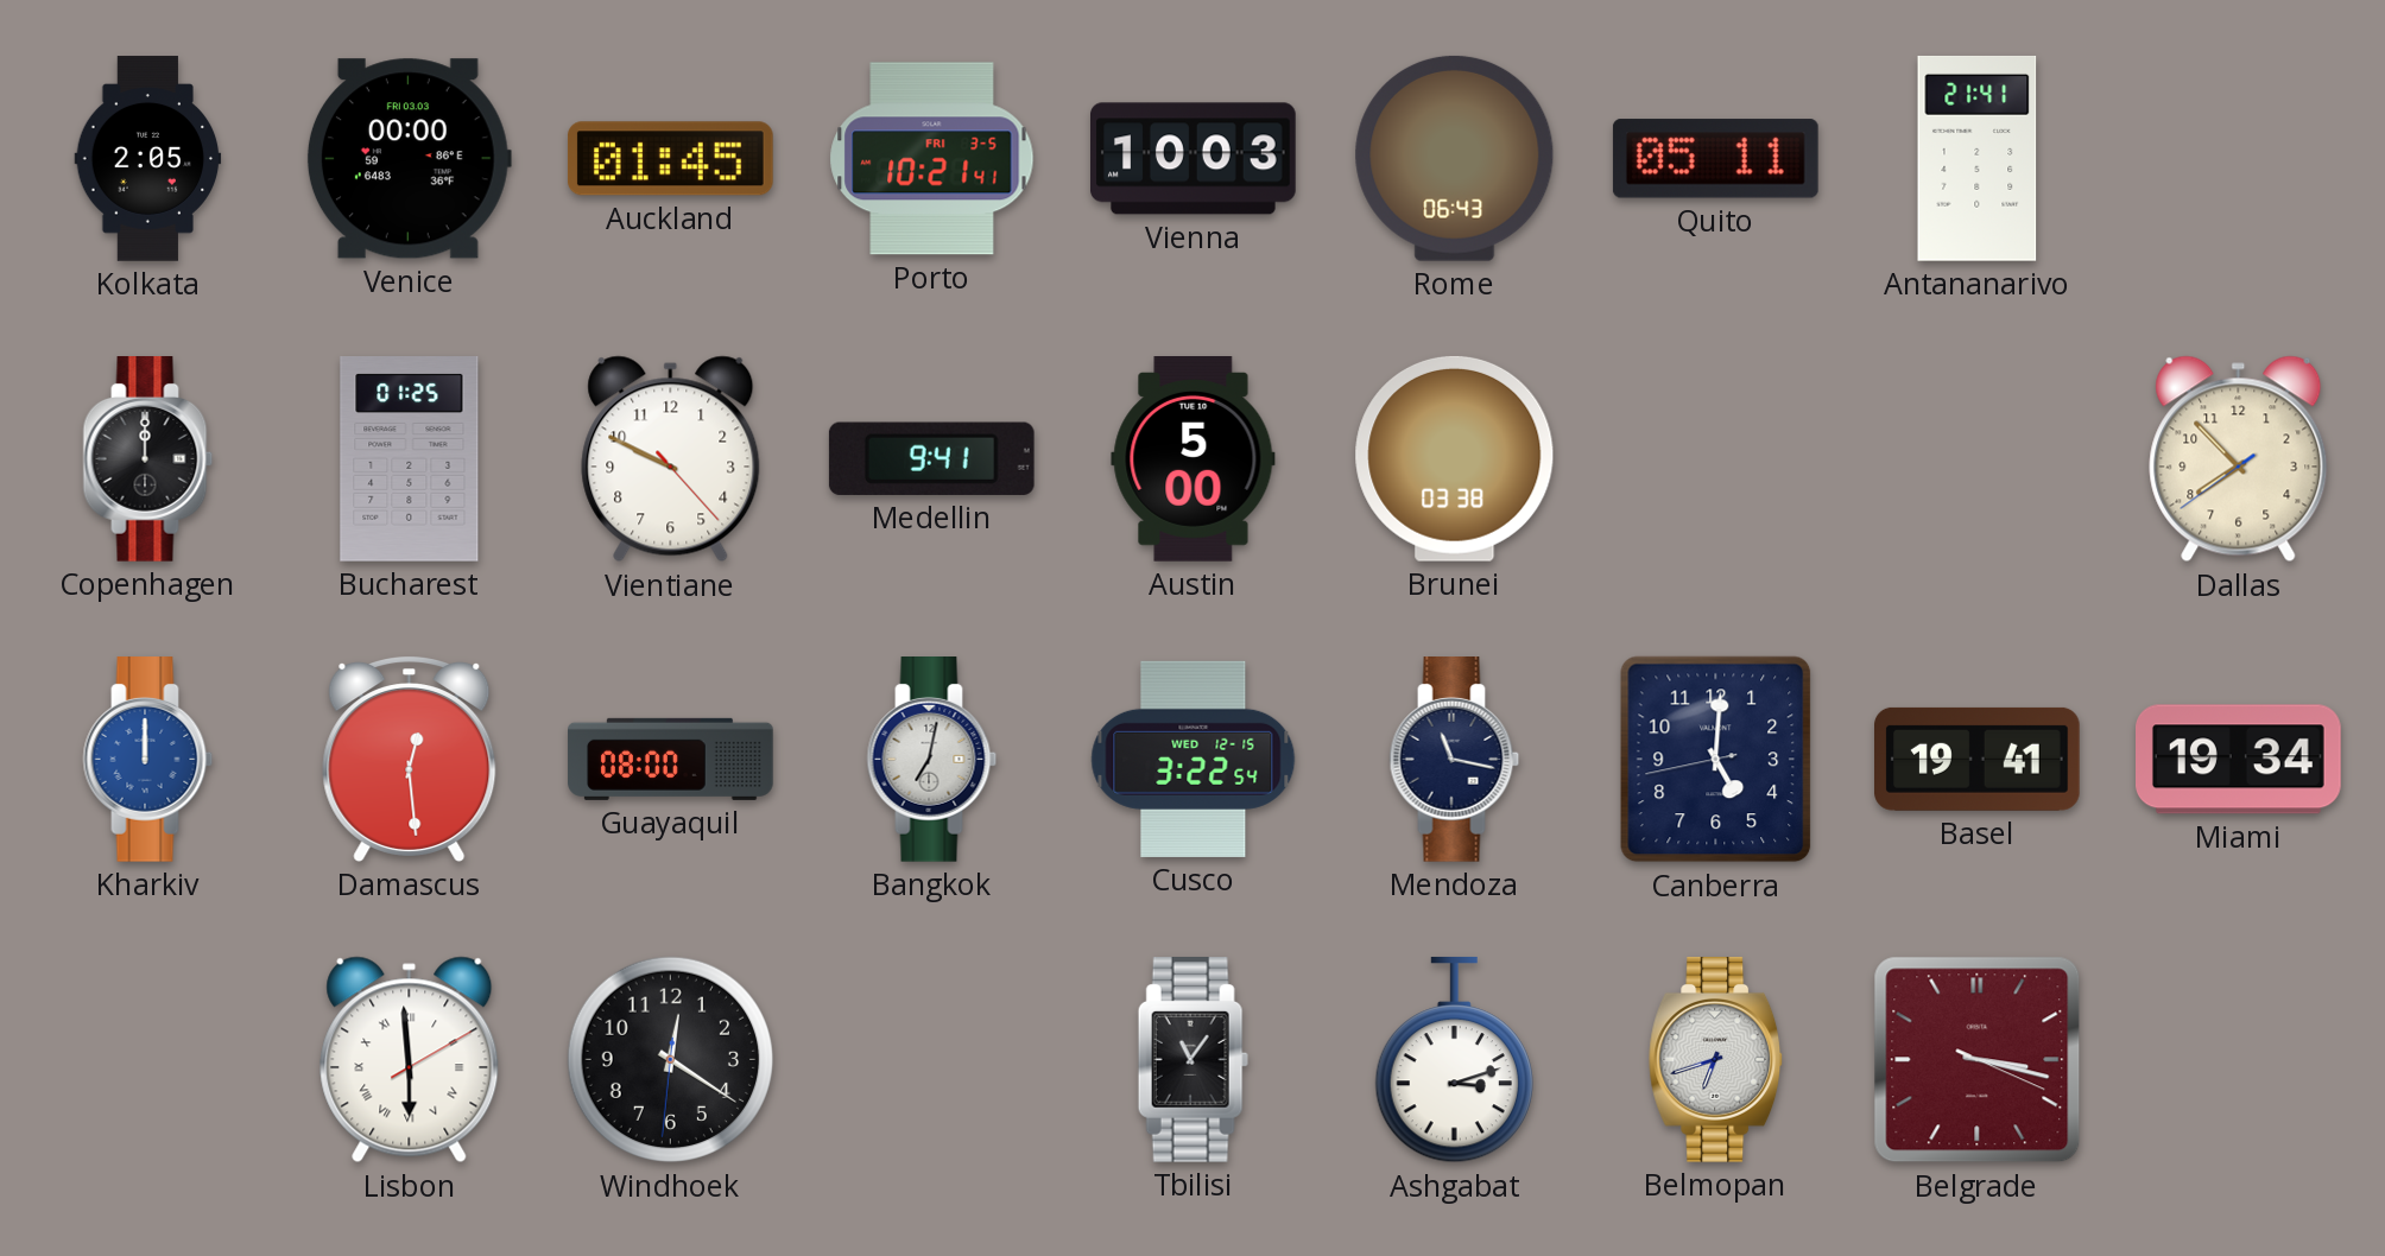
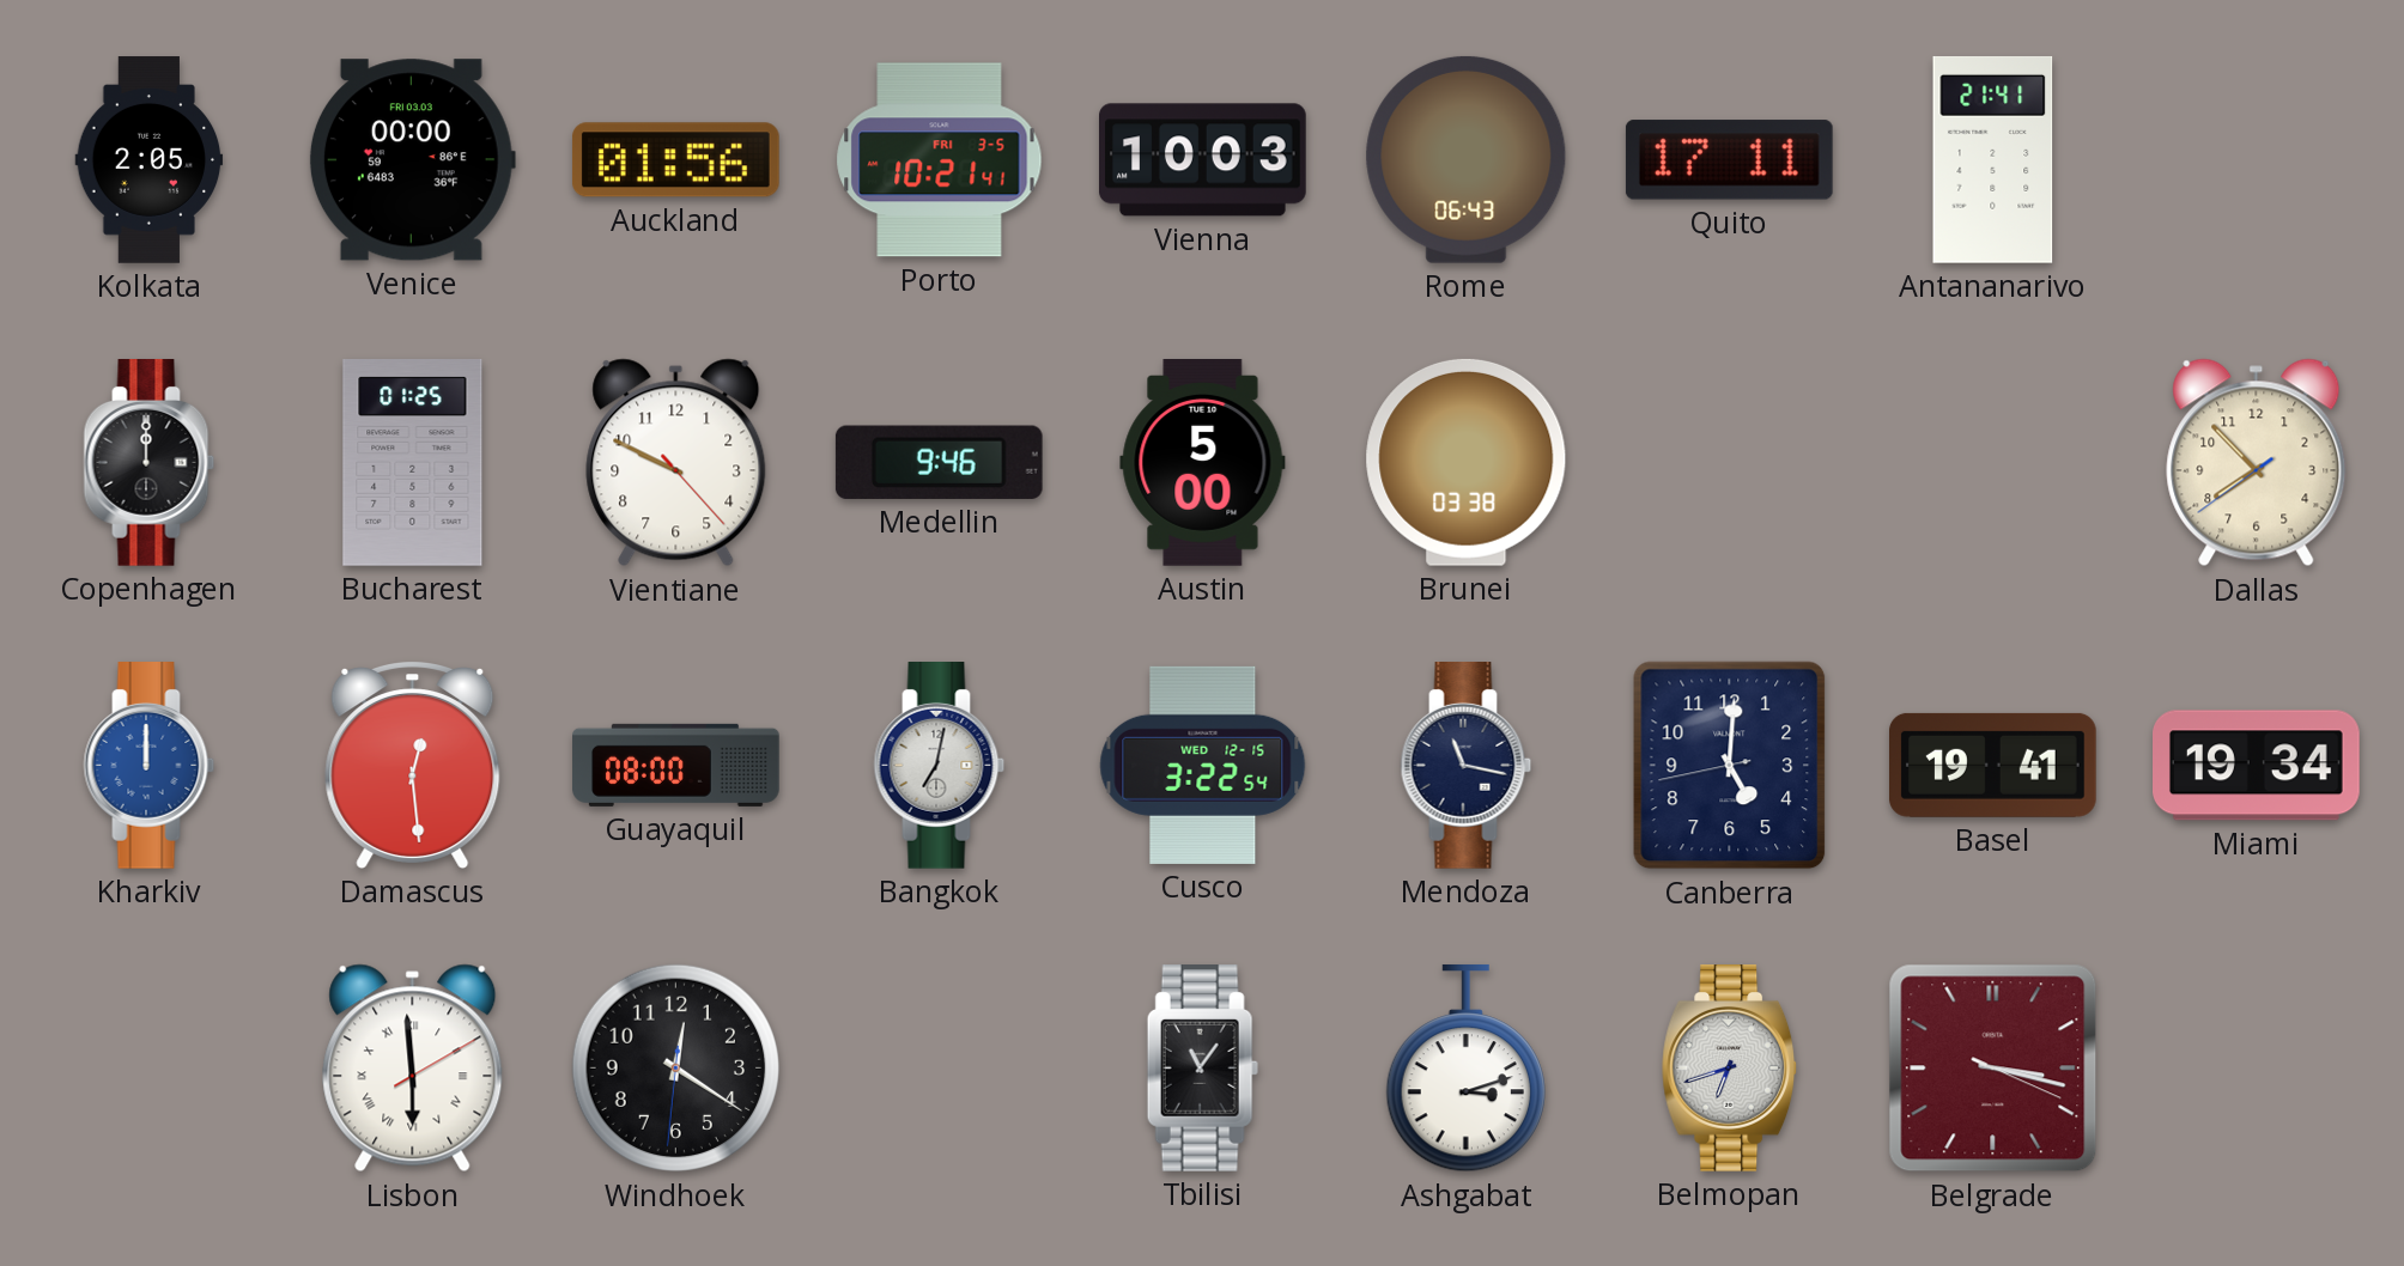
Auckland: 01:45 -> 01:56
Quito: 05:11 -> 17:11
Medellin: 9:41 -> 9:46
